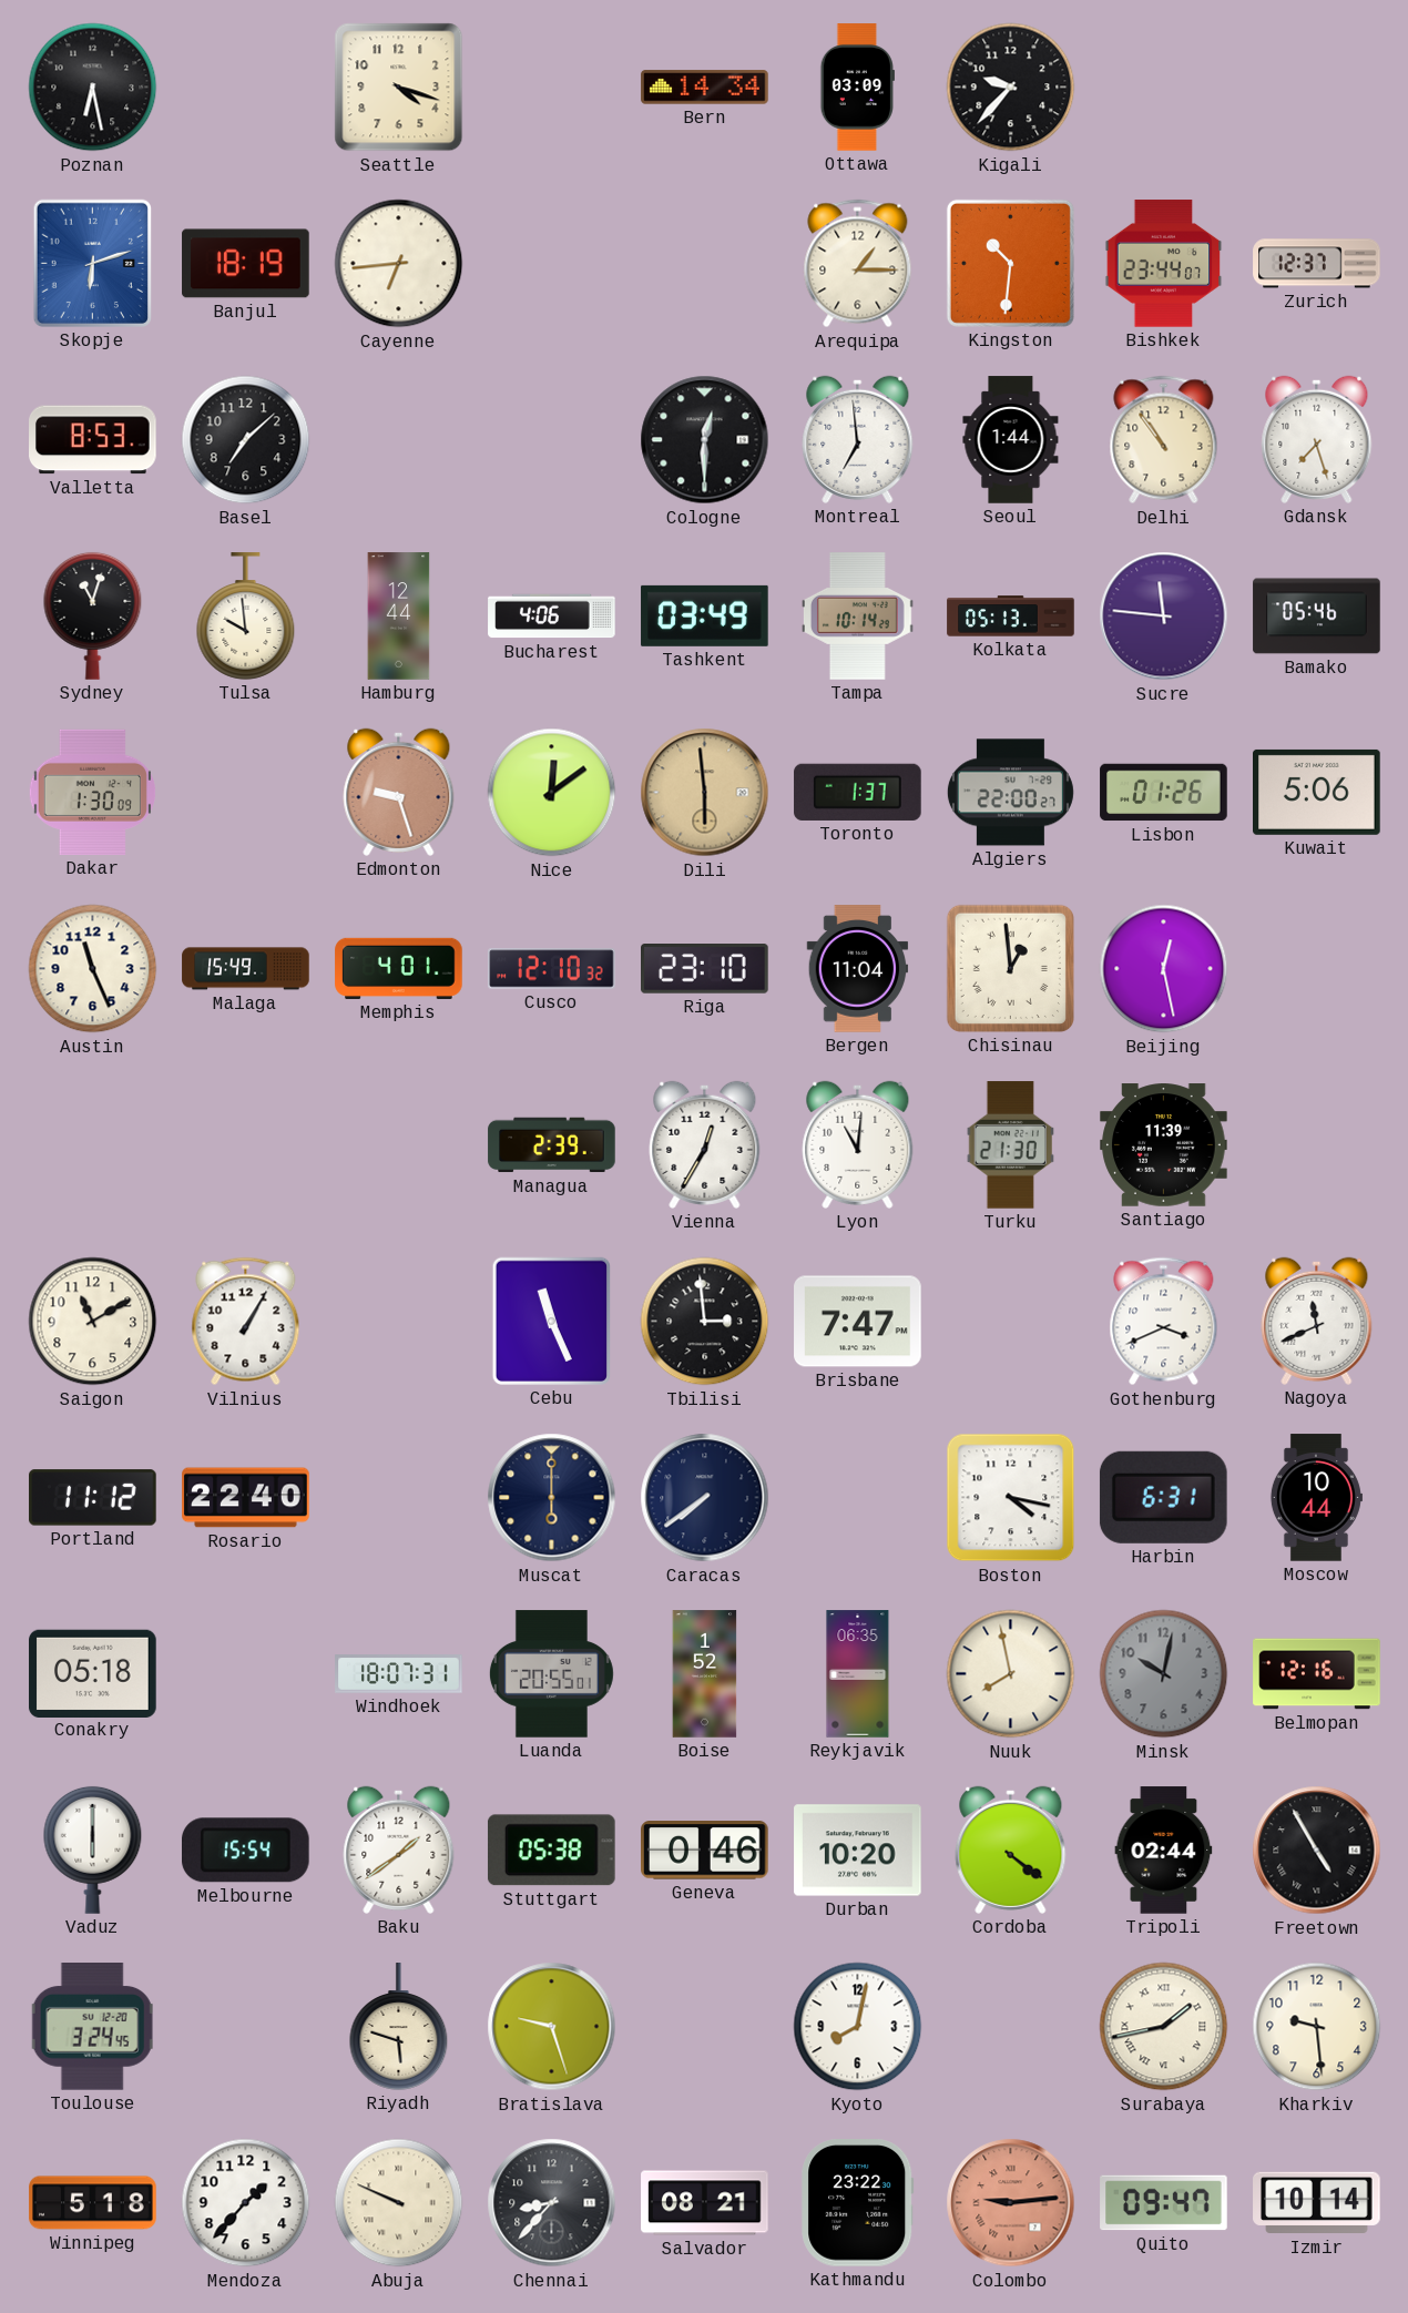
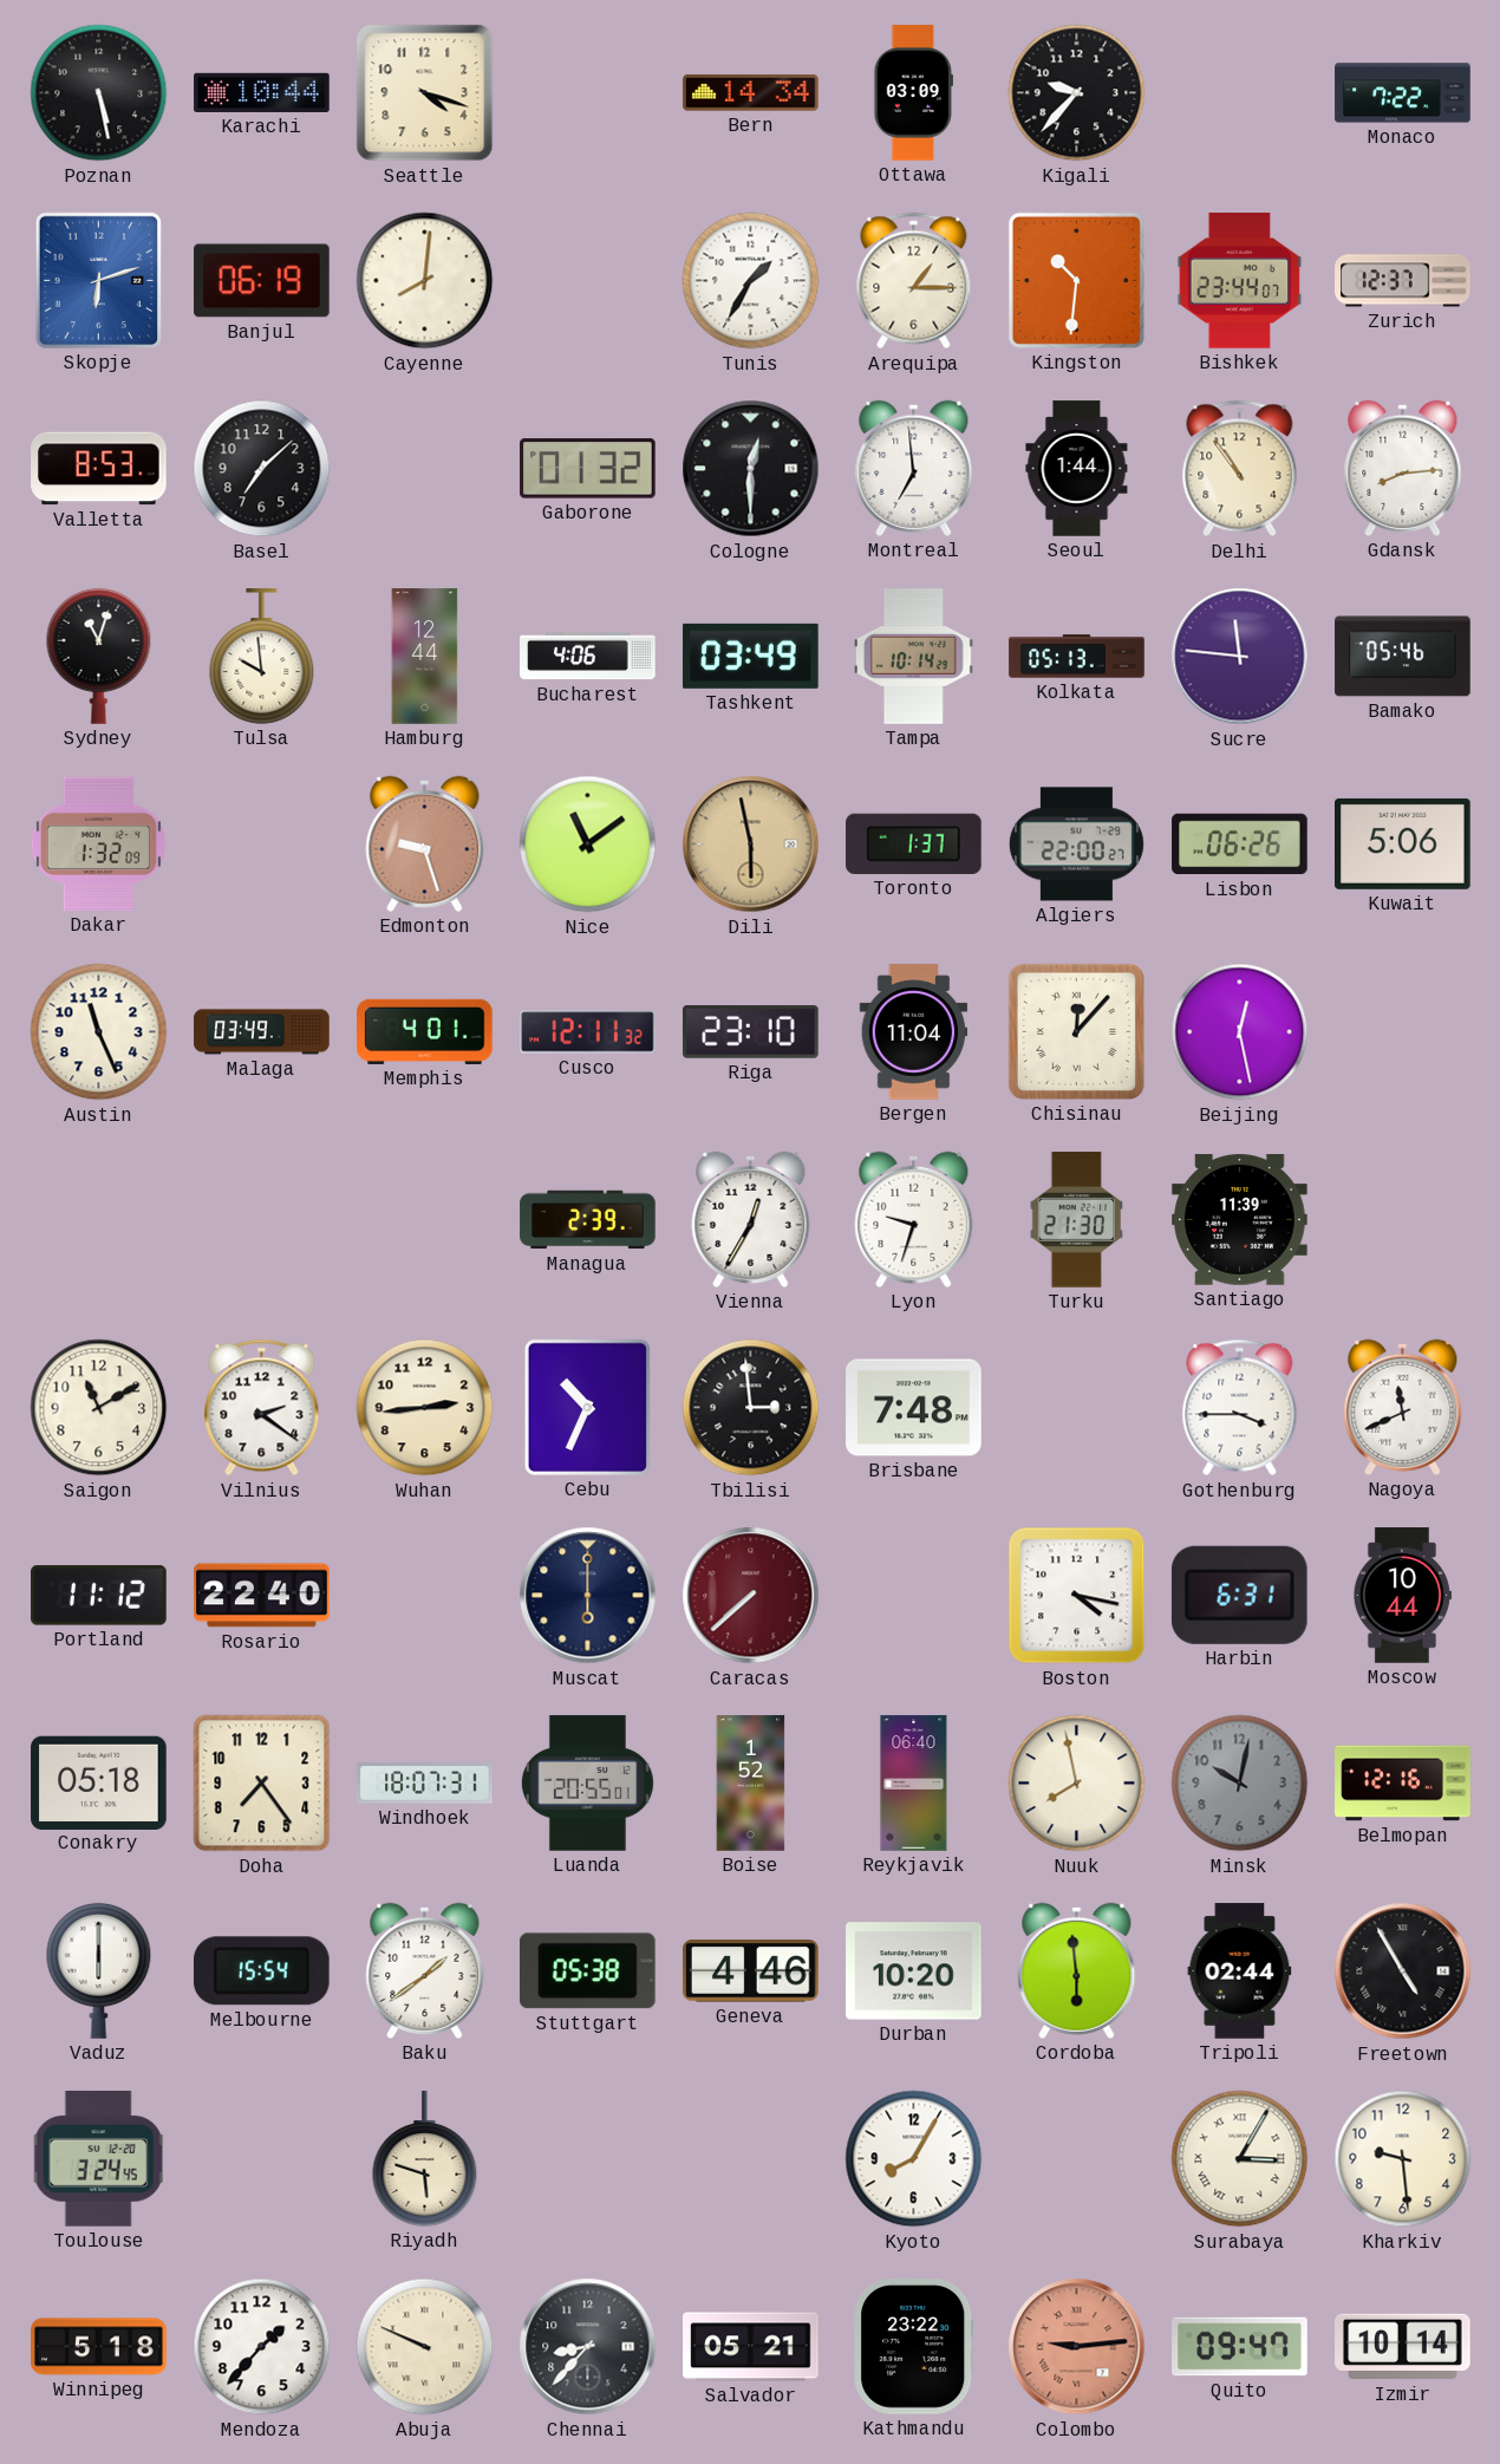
Poznan: 6:28 -> 5:28
Karachi: none -> 10:44
Monaco: none -> 7:22
Banjul: 18:19 -> 06:19
Cayenne: 6:44 -> 8:01
Tunis: none -> 1:35
Gaborone: none -> 01:32
Gdansk: 7:27 -> 8:14
Dakar: 1:30 -> 1:32
Nice: 12:09 -> 11:09
Dili: 5:59 -> 5:58
Lisbon: 01:26 -> 06:26
Malaga: 15:49 -> 03:49
Cusco: 12:10 -> 12:11
Chisinau: 12:59 -> 12:07
Lyon: 11:01 -> 9:33
Vilnius: 1:05 -> 2:21
Wuhan: none -> 2:44
Cebu: 11:26 -> 10:34
Brisbane: 7:47 -> 7:48
Gothenburg: 3:41 -> 3:45
Caracas: 7:39 -> 7:38
Caracas dial: navy -> burgundy
Doha: none -> 7:24
Reykjavik: 06:35 -> 06:40
Geneva: 0:46 -> 4:46
Cordoba: 4:21 -> 5:59
Bratislava: 9:27 -> none
Kyoto: 8:02 -> 8:05
Surabaya: 1:43 -> 3:05
Salvador: 08:21 -> 05:21
